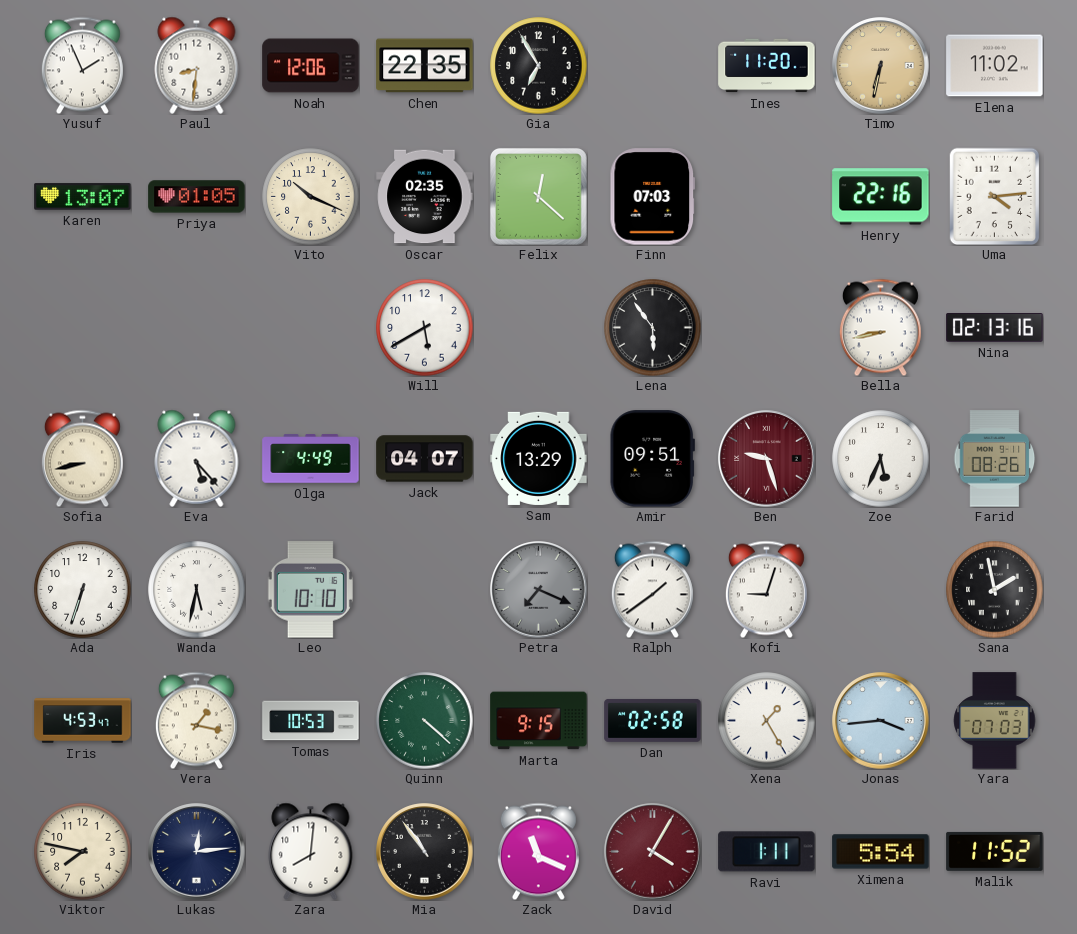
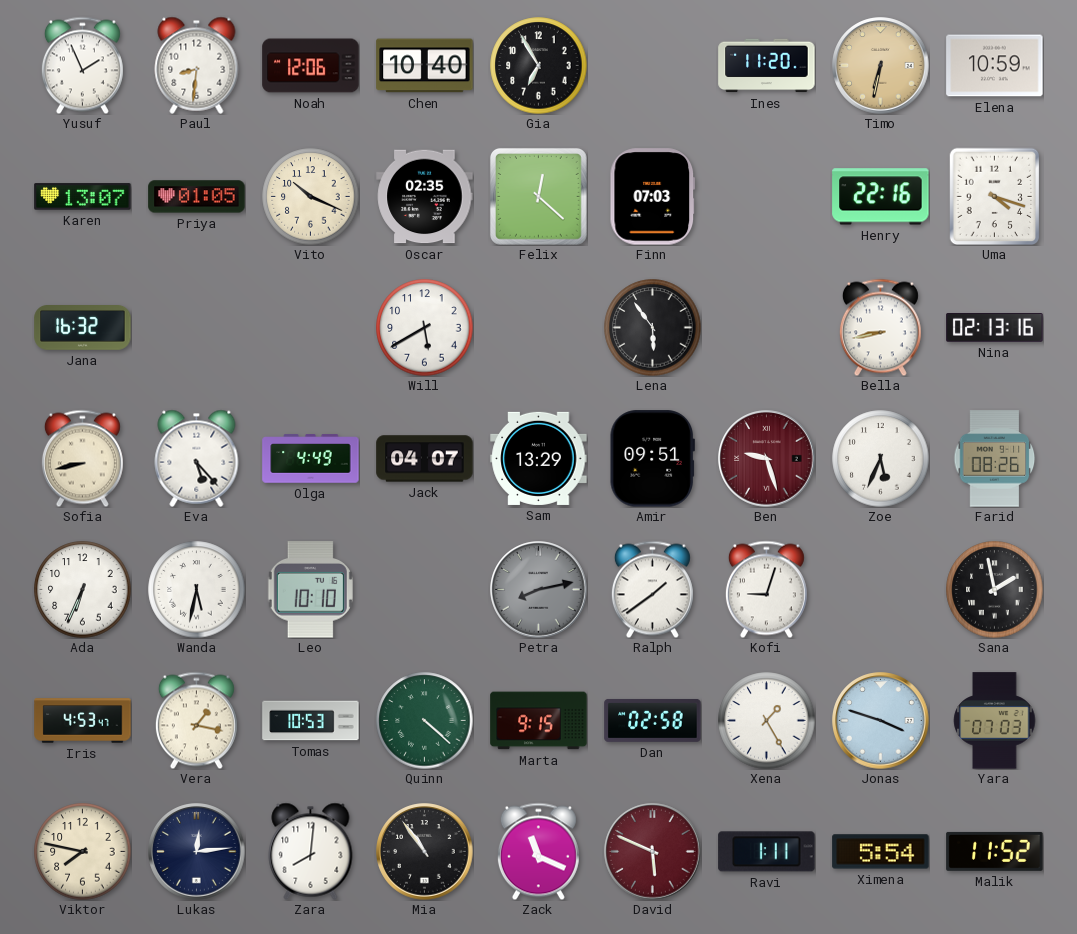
Chen: 22:35 -> 10:40
Elena: 11:02 -> 10:59
Uma: 4:14 -> 4:18
Jana: none -> 16:32
Ada: 6:33 -> 6:34
Petra: 7:19 -> 8:13
Jonas: 3:44 -> 3:48
David: 4:05 -> 5:49
